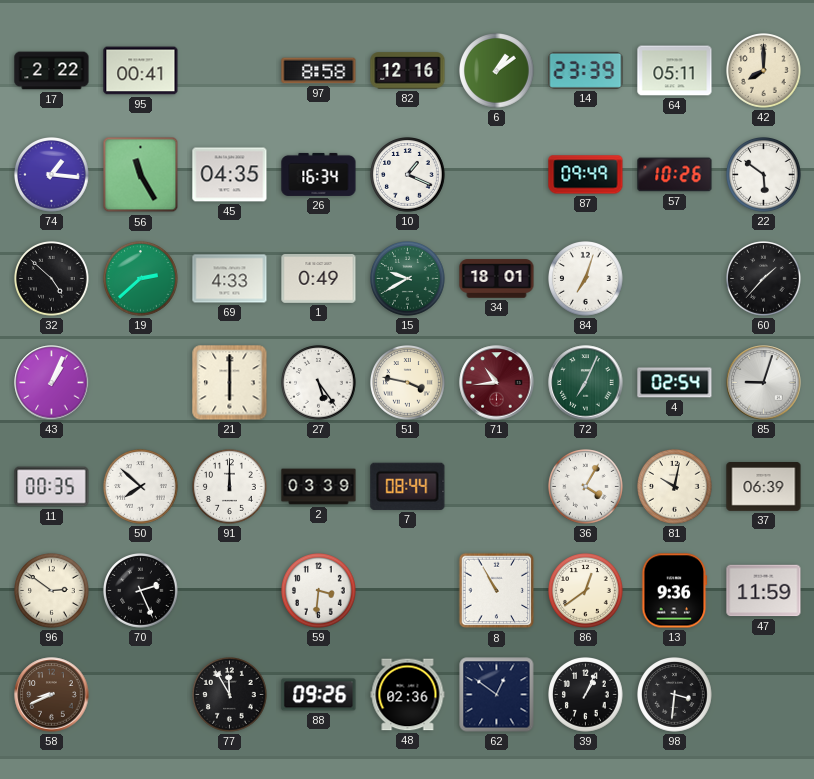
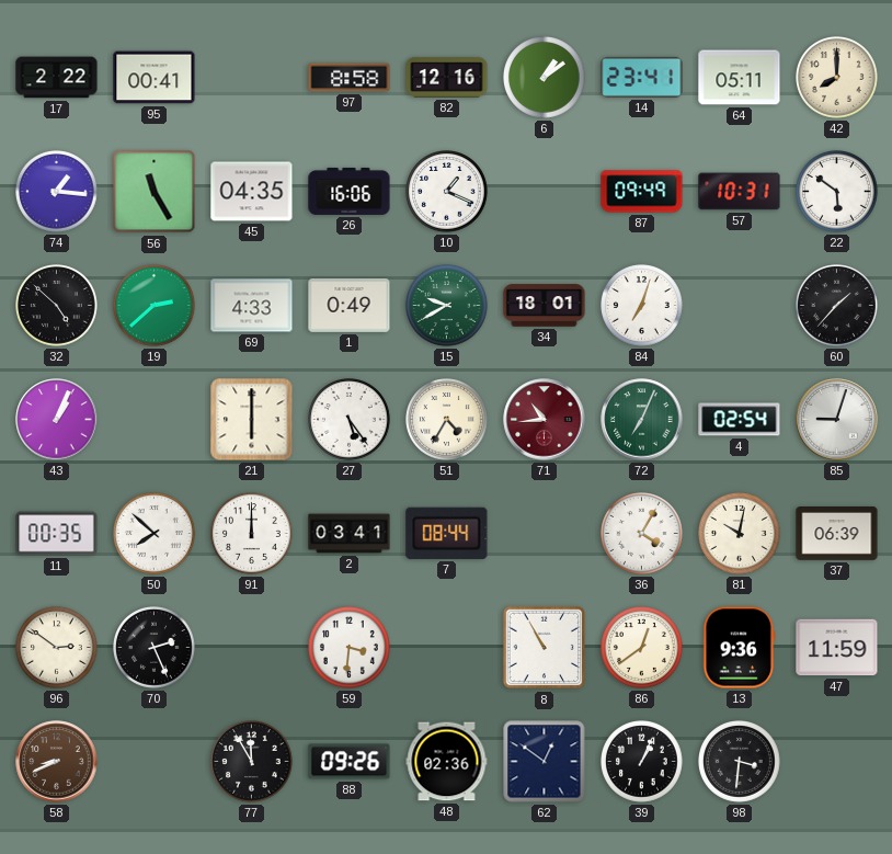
14: 23:39 -> 23:41
26: 16:34 -> 16:06
57: 10:26 -> 10:31
51: 3:47 -> 4:35
2: 03:39 -> 03:41
